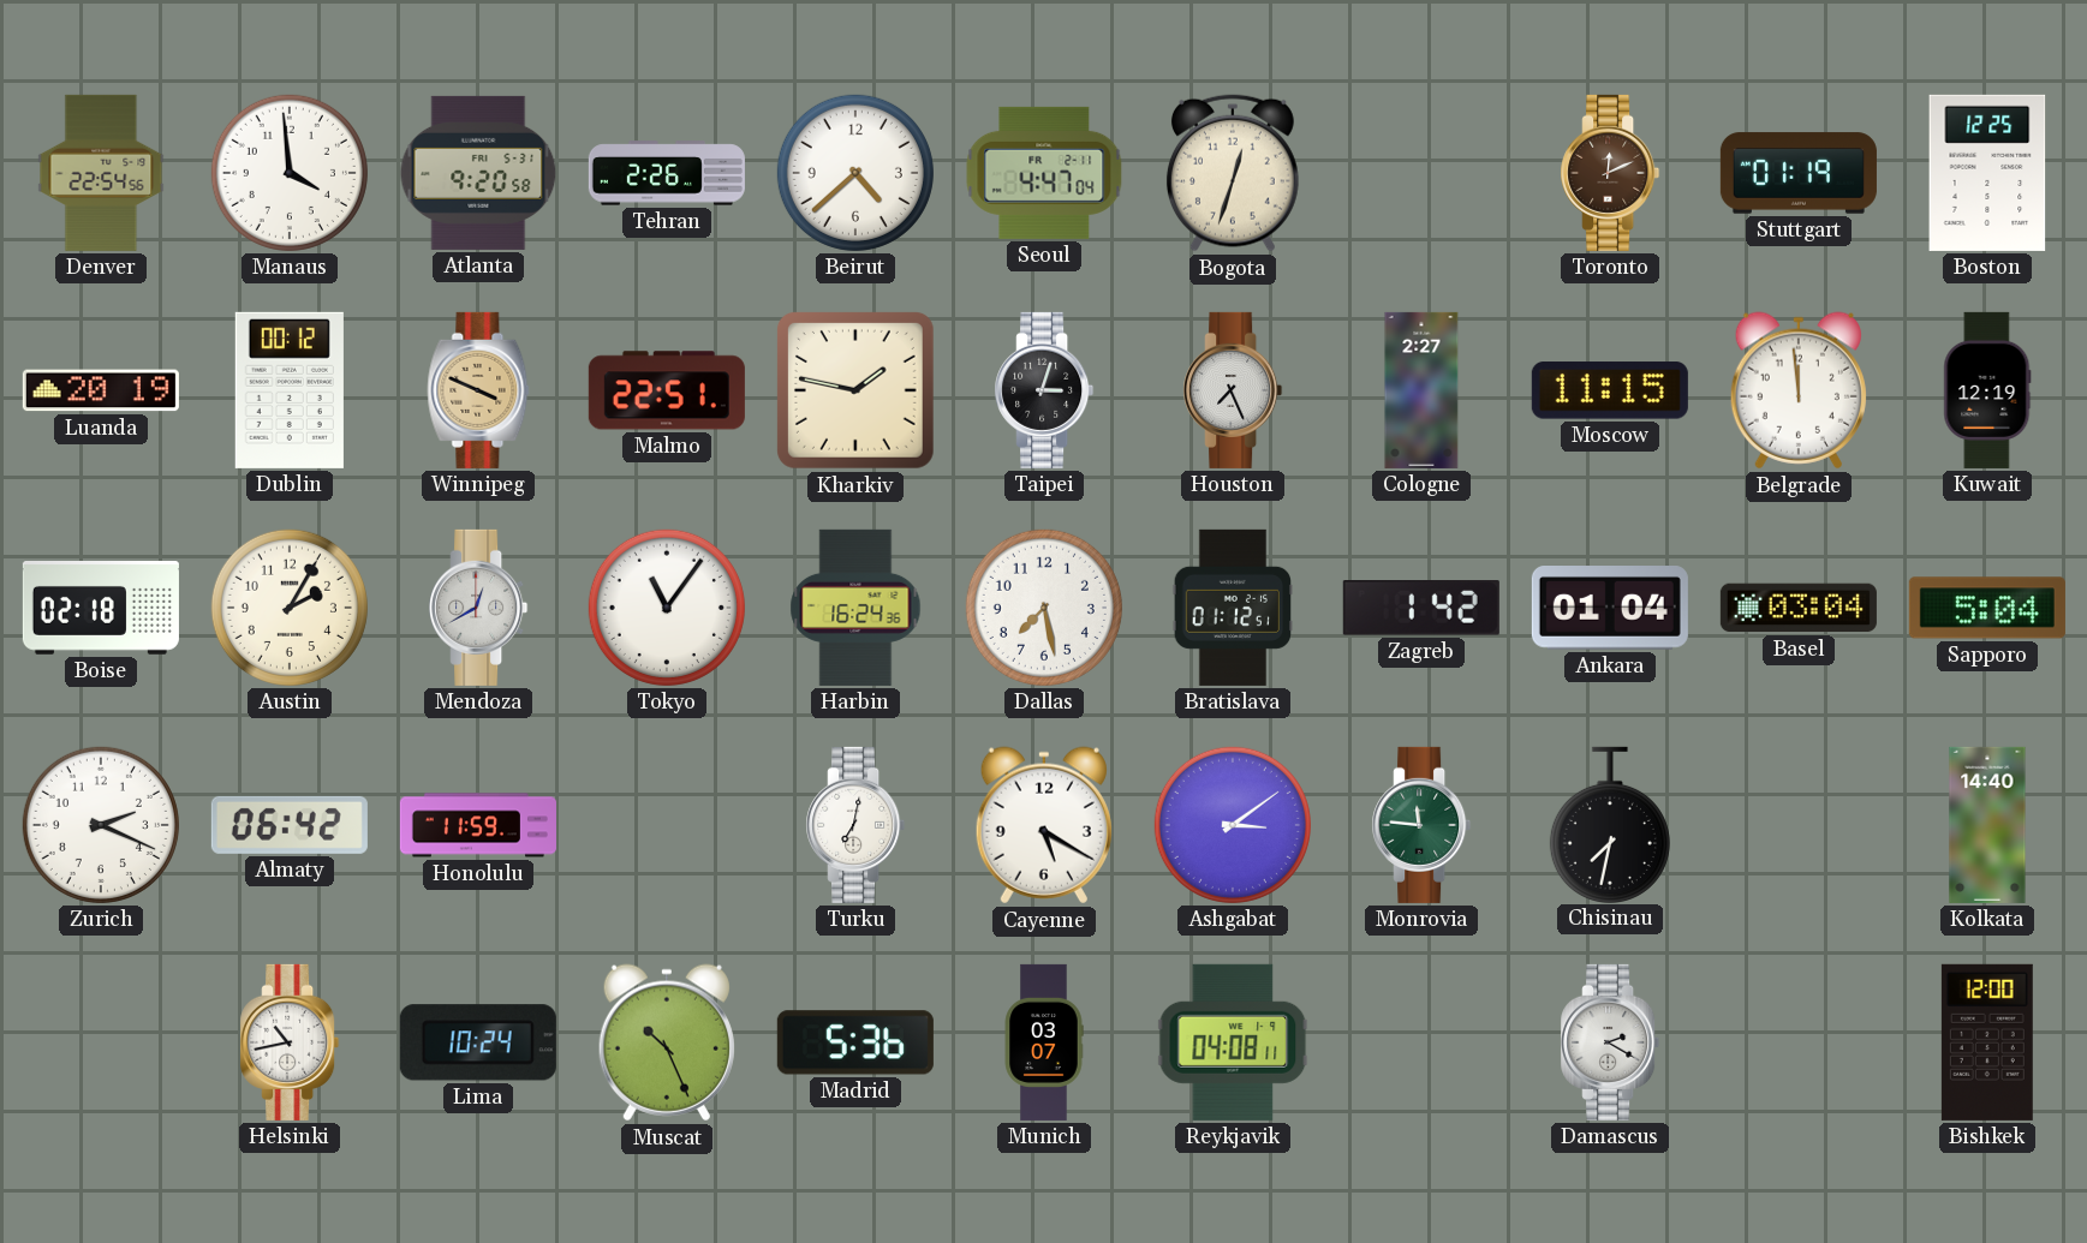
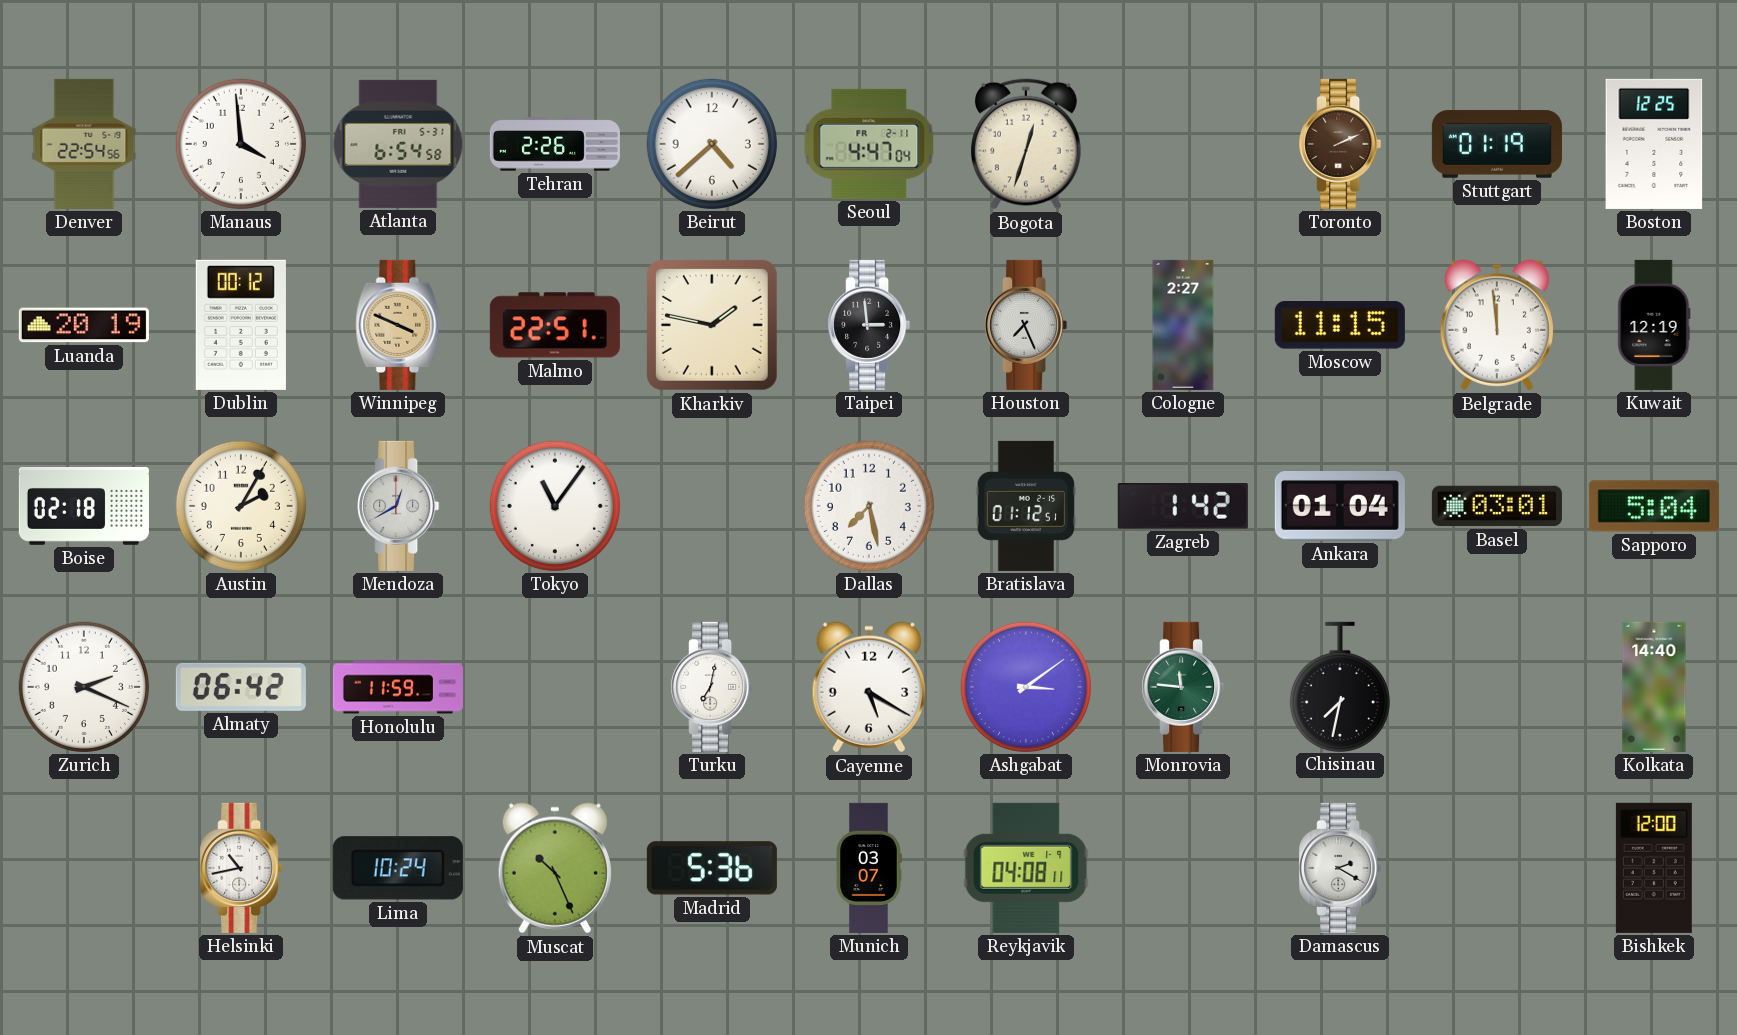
Atlanta: 9:20 -> 6:54
Toronto: 12:11 -> 2:11
Taipei: 3:03 -> 2:59
Harbin: 16:24 -> none
Basel: 03:04 -> 03:01
